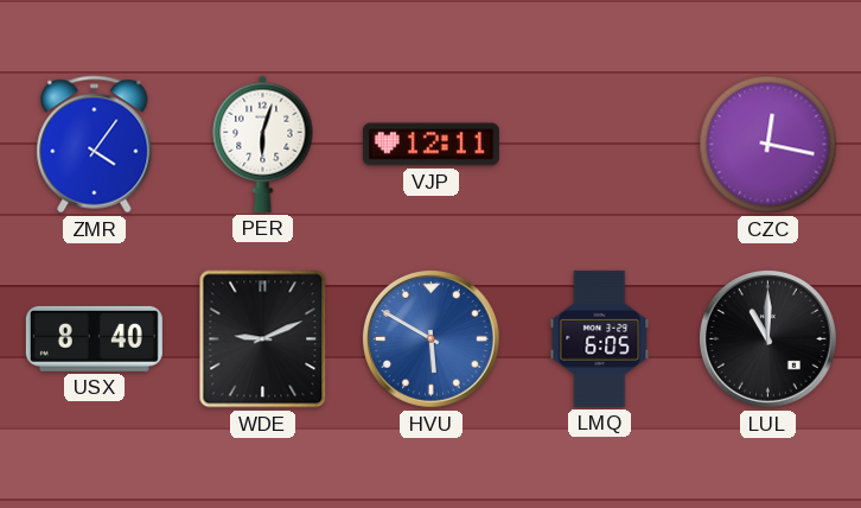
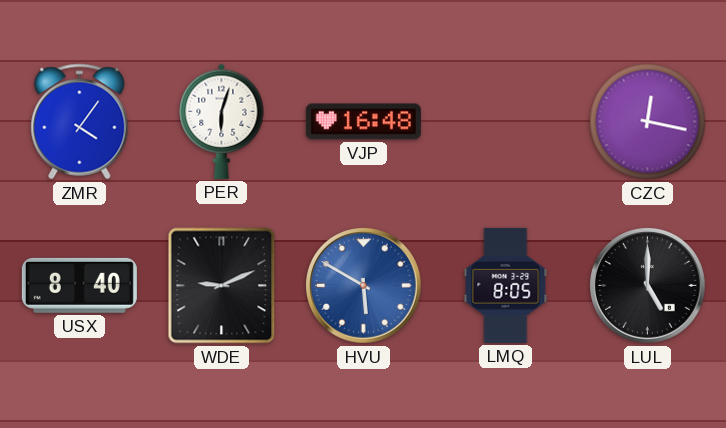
VJP: 12:11 -> 16:48
LMQ: 6:05 -> 8:05
LUL: 11:00 -> 5:00
